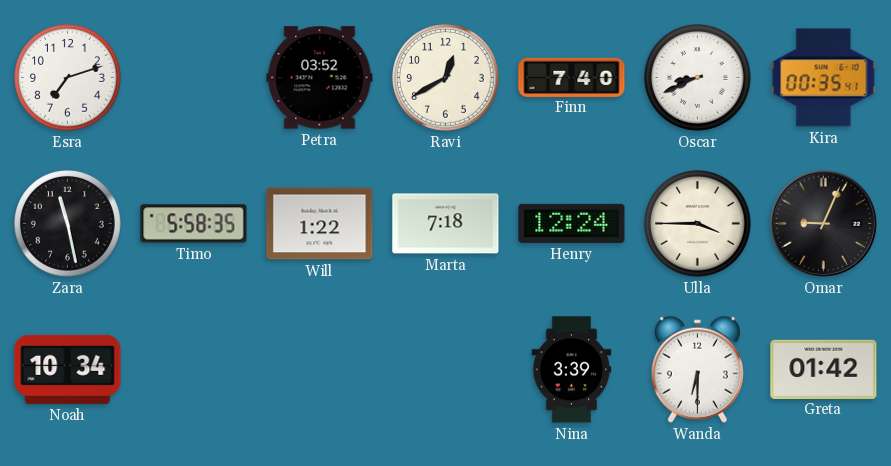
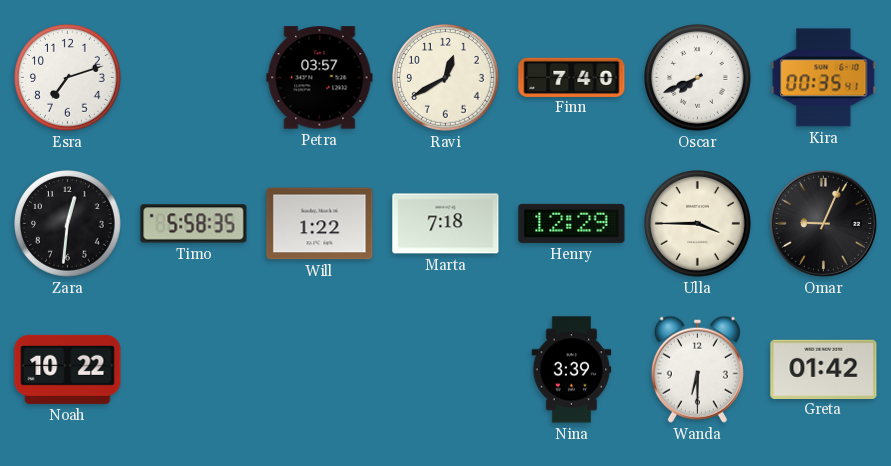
Petra: 03:52 -> 03:57
Oscar: 8:41 -> 7:41
Zara: 11:28 -> 12:31
Henry: 12:24 -> 12:29
Noah: 10:34 -> 10:22
